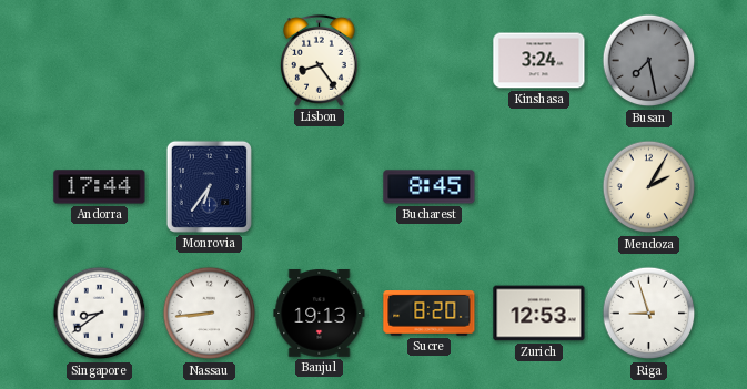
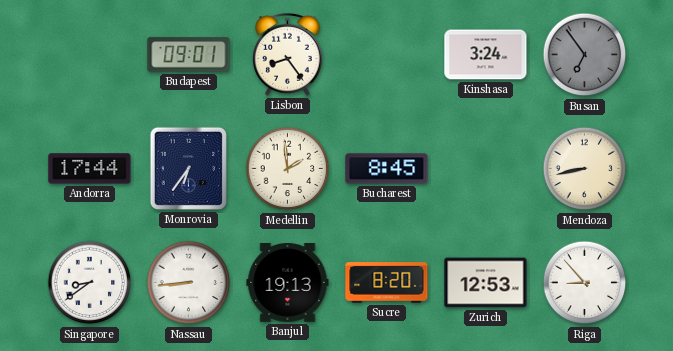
Budapest: none -> 09:01
Busan: 7:28 -> 6:54
Medellin: none -> 1:59
Mendoza: 2:05 -> 8:43
Riga: 8:57 -> 8:53
